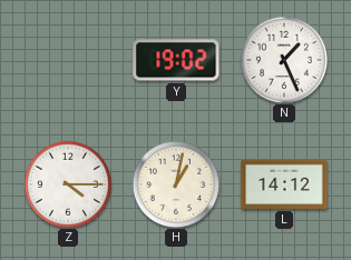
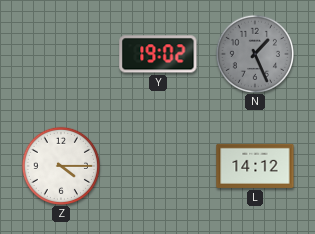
N dial: white -> grey
H: 1:02 -> none
